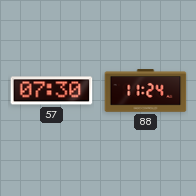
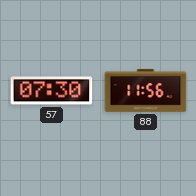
88: 11:24 -> 11:56
